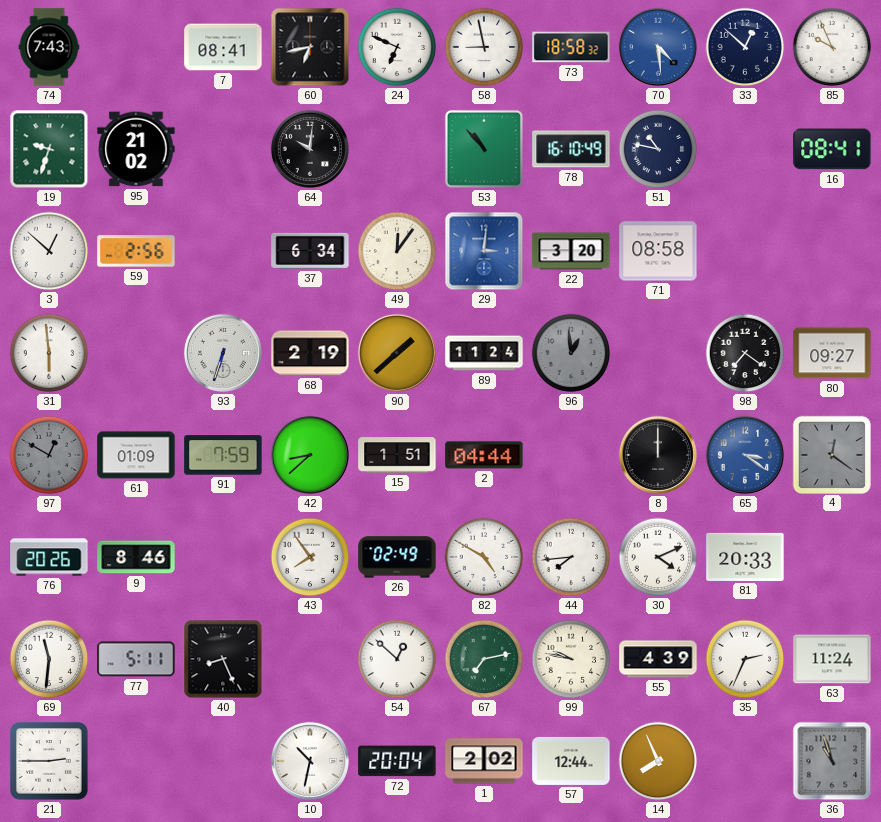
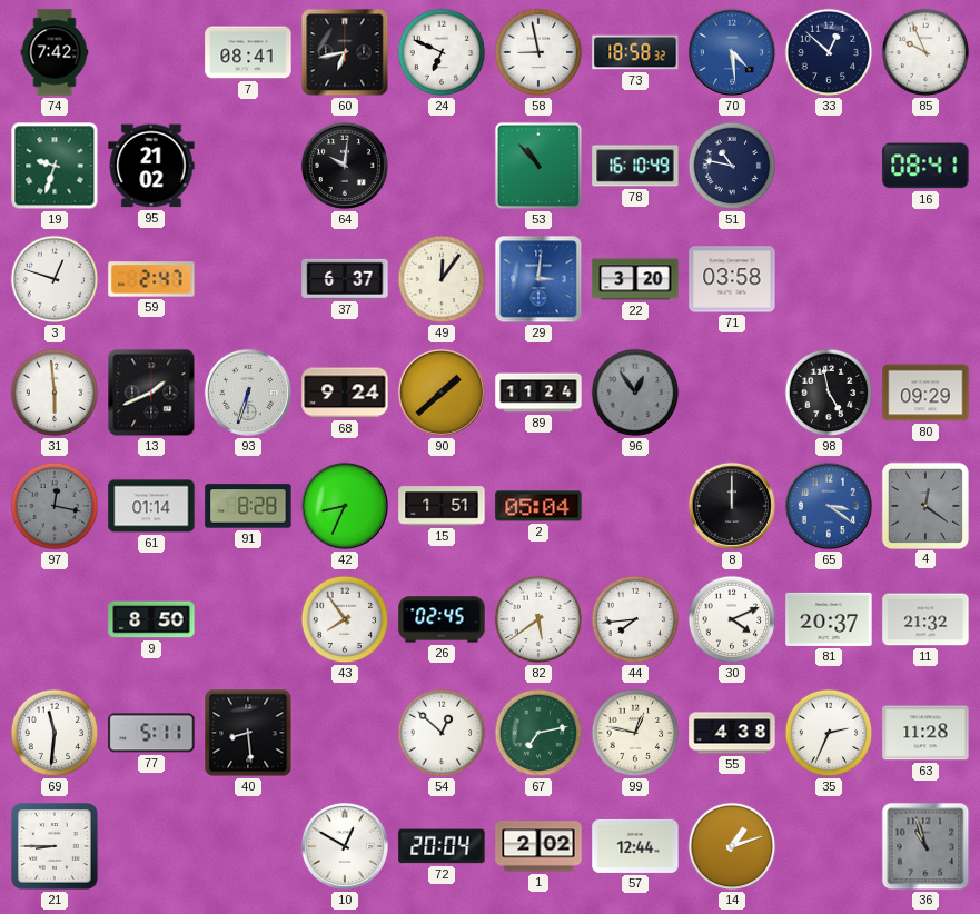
74: 7:43 -> 7:42
3: 12:52 -> 12:48
59: 2:56 -> 2:47
37: 6:34 -> 6:37
71: 08:58 -> 03:58
13: none -> 1:41
68: 2:19 -> 9:24
96: 12:59 -> 12:54
98: 7:21 -> 4:58
80: 09:27 -> 09:29
97: 12:50 -> 12:17
61: 01:09 -> 01:14
91: 7:59 -> 8:28
42: 8:38 -> 8:34
2: 04:44 -> 05:04
76: 20:26 -> none
9: 8:46 -> 8:50
26: 02:49 -> 02:45
82: 4:50 -> 5:39
81: 20:33 -> 20:37
11: none -> 21:32
40: 8:26 -> 8:29
99: 9:47 -> 12:47
55: 4:39 -> 4:38
63: 11:24 -> 11:28
21: 2:45 -> 8:45
10: 10:32 -> 12:50
14: 7:56 -> 1:12
